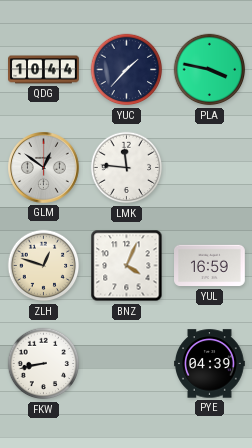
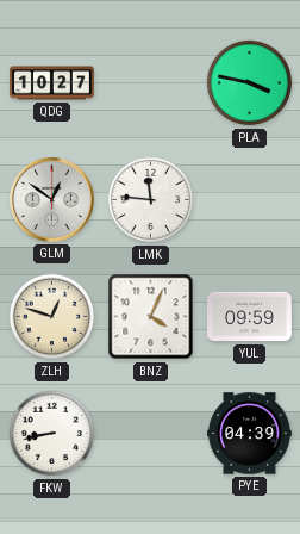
QDG: 10:44 -> 10:27
YUC: 1:37 -> none
YUL: 16:59 -> 09:59
